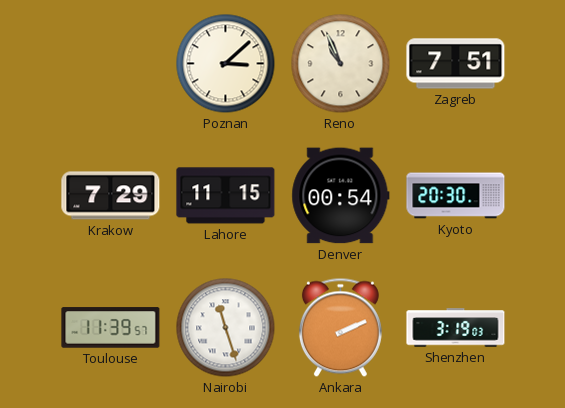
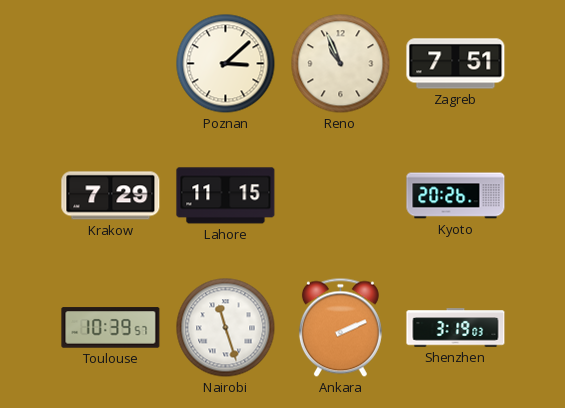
Denver: 00:54 -> none
Kyoto: 20:30 -> 20:26
Toulouse: 11:39 -> 10:39
